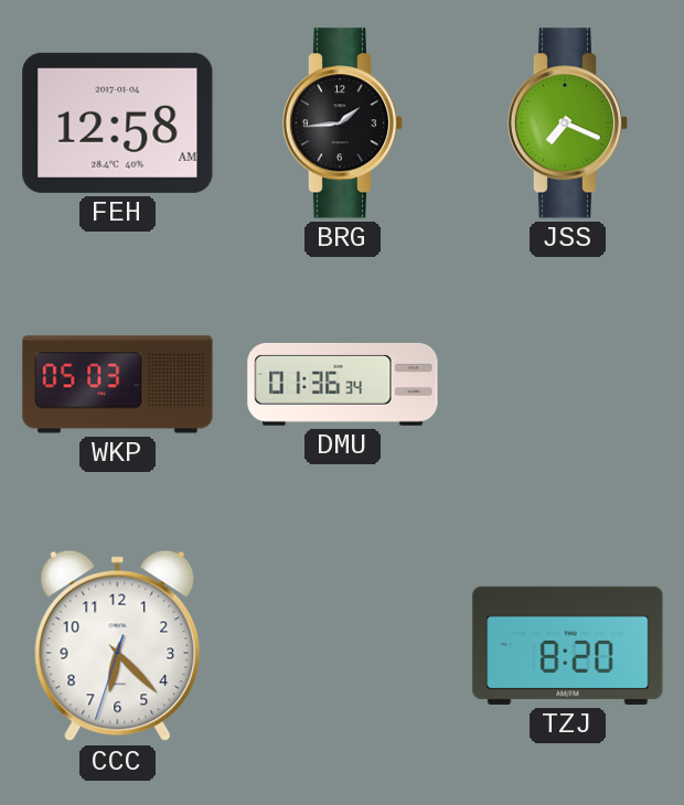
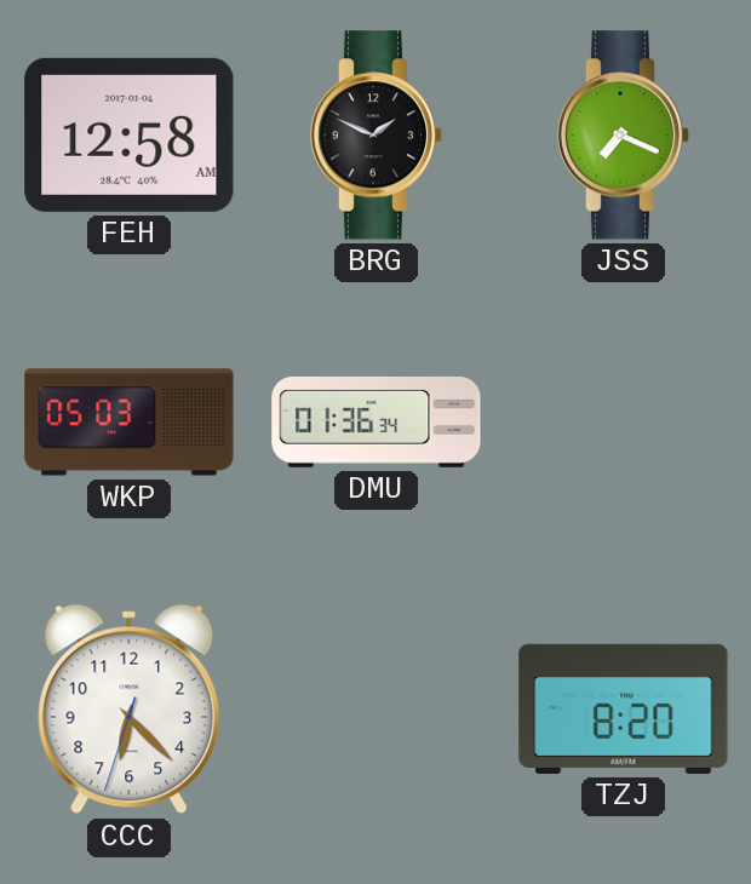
BRG: 1:44 -> 1:49
